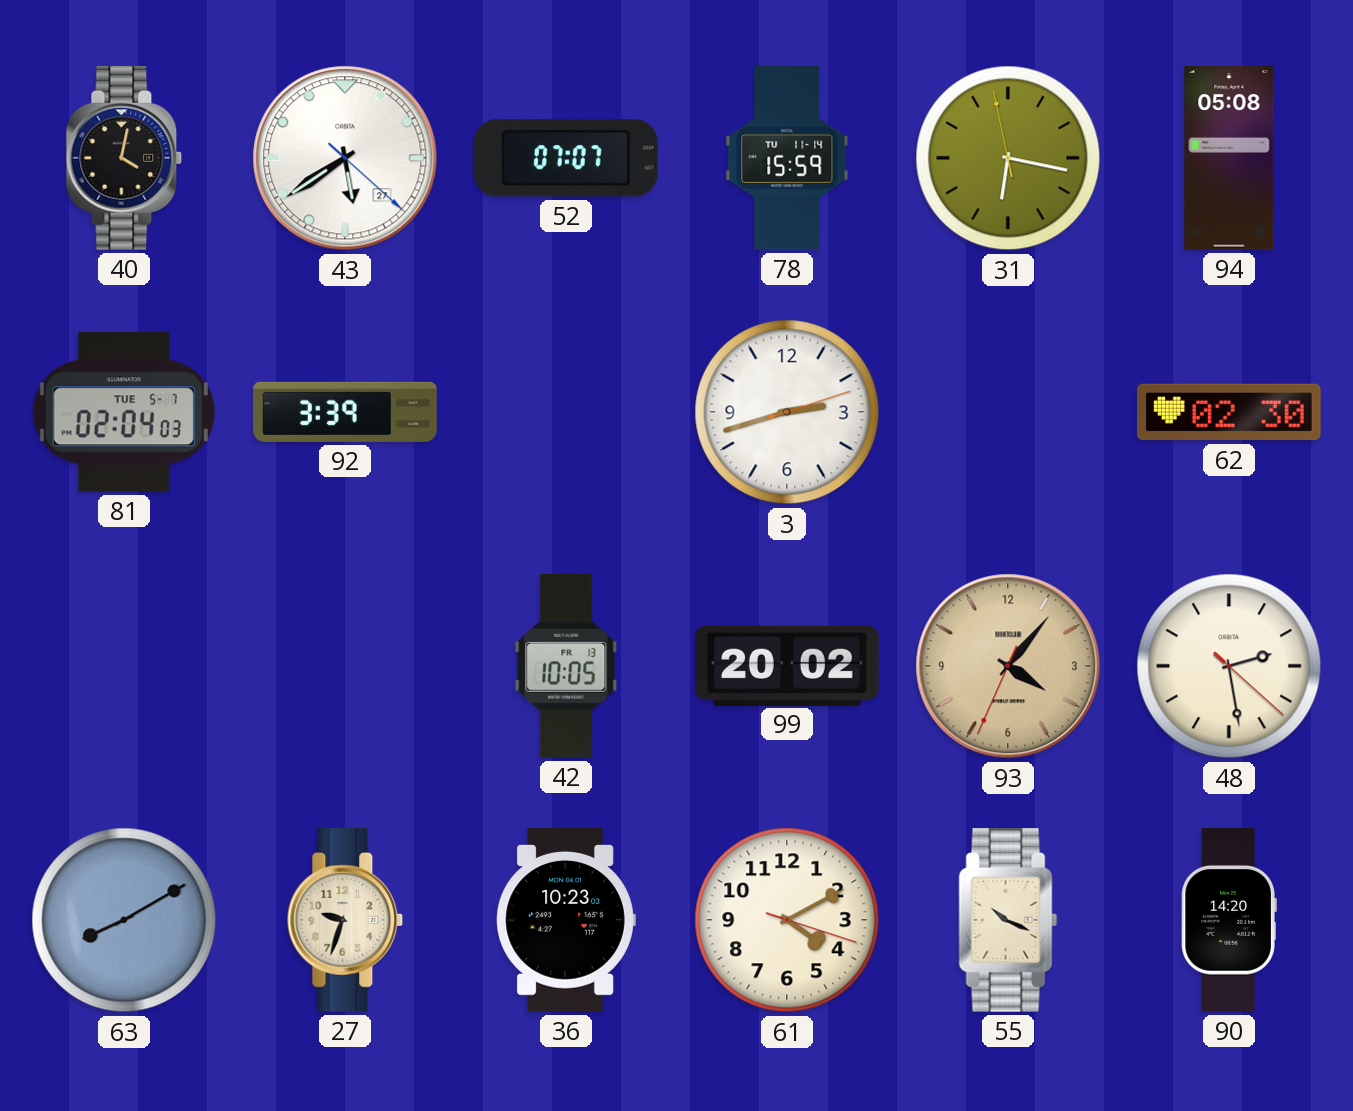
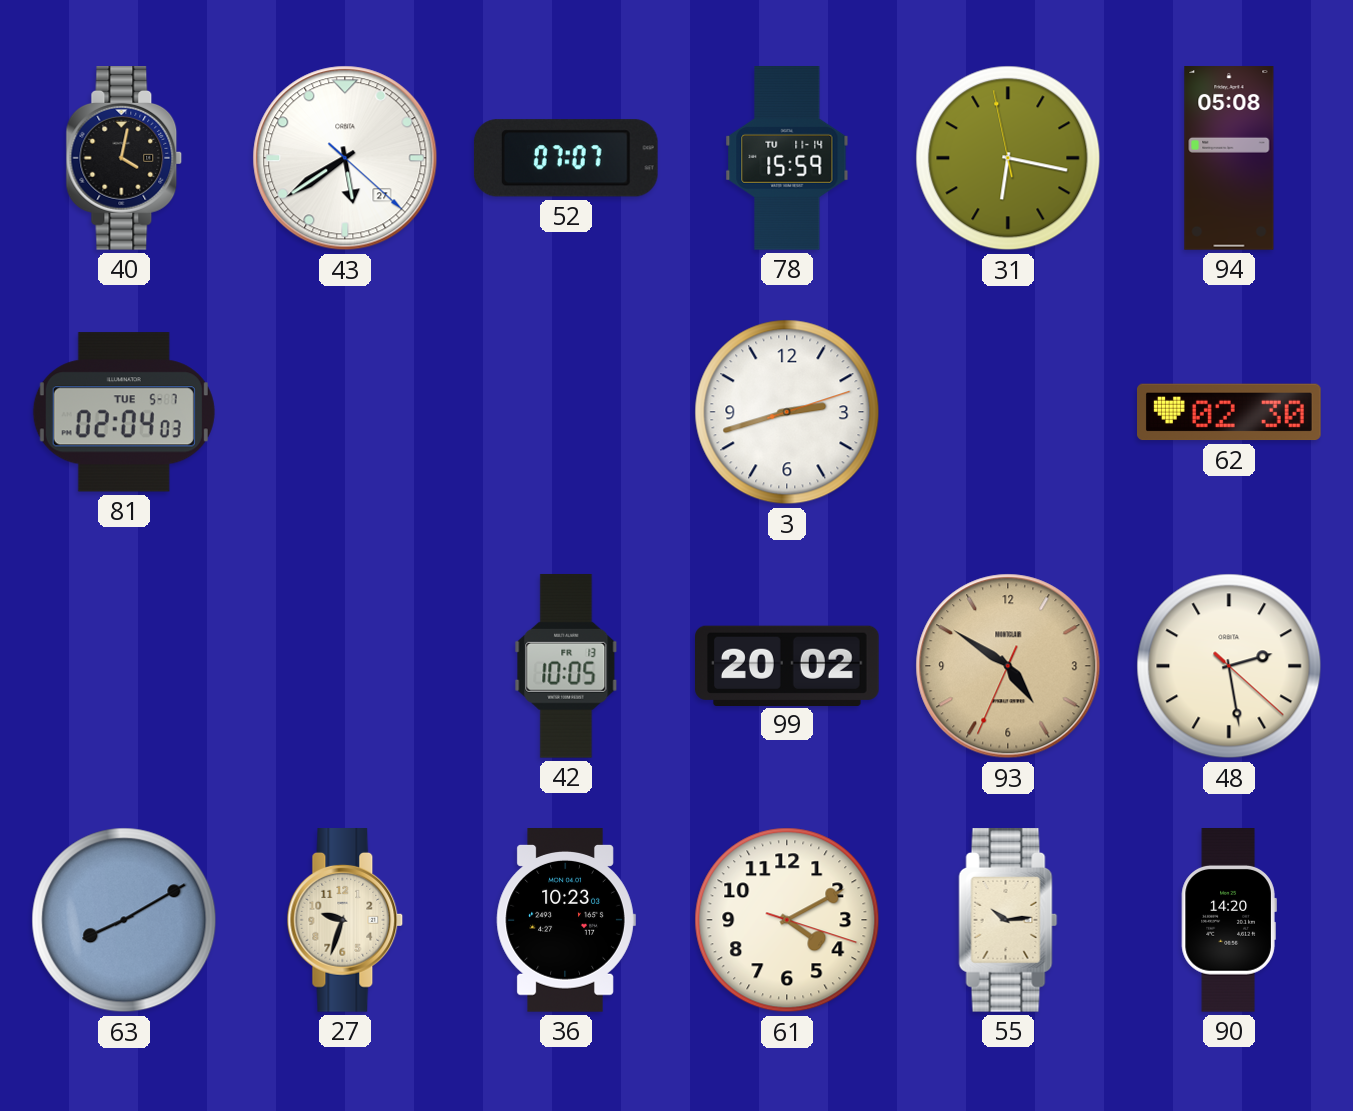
92: 3:39 -> none
93: 4:06 -> 4:50
55: 10:19 -> 10:14
